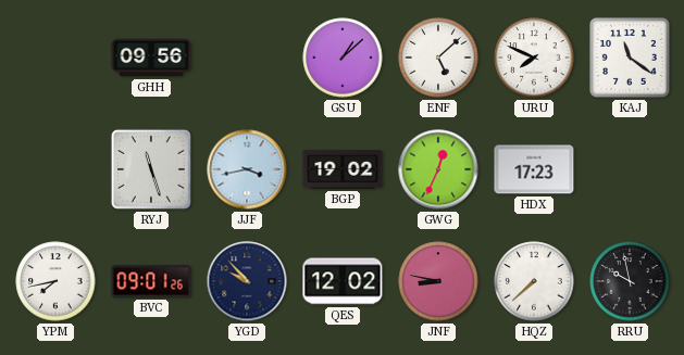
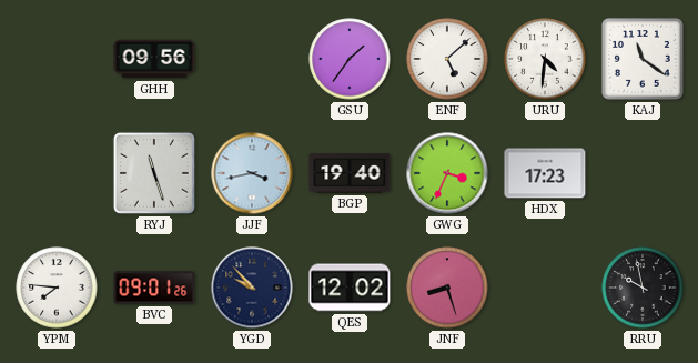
GSU: 1:08 -> 1:36
URU: 7:49 -> 4:31
BGP: 19:02 -> 19:40
GWG: 12:34 -> 3:34
YPM: 7:43 -> 7:46
JNF: 8:47 -> 8:27
HQZ: 7:38 -> none
